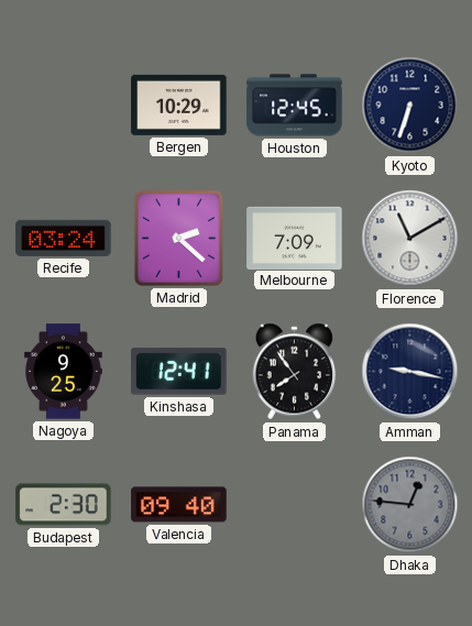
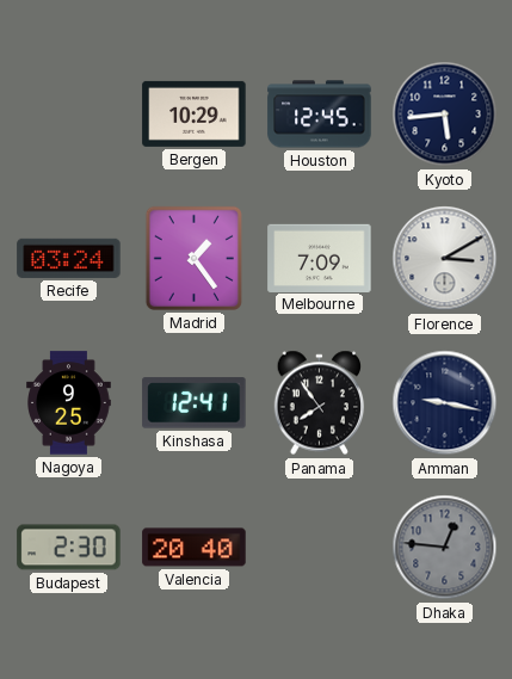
Kyoto: 6:33 -> 5:44
Madrid: 2:22 -> 1:24
Florence: 11:10 -> 3:10
Valencia: 09:40 -> 20:40
